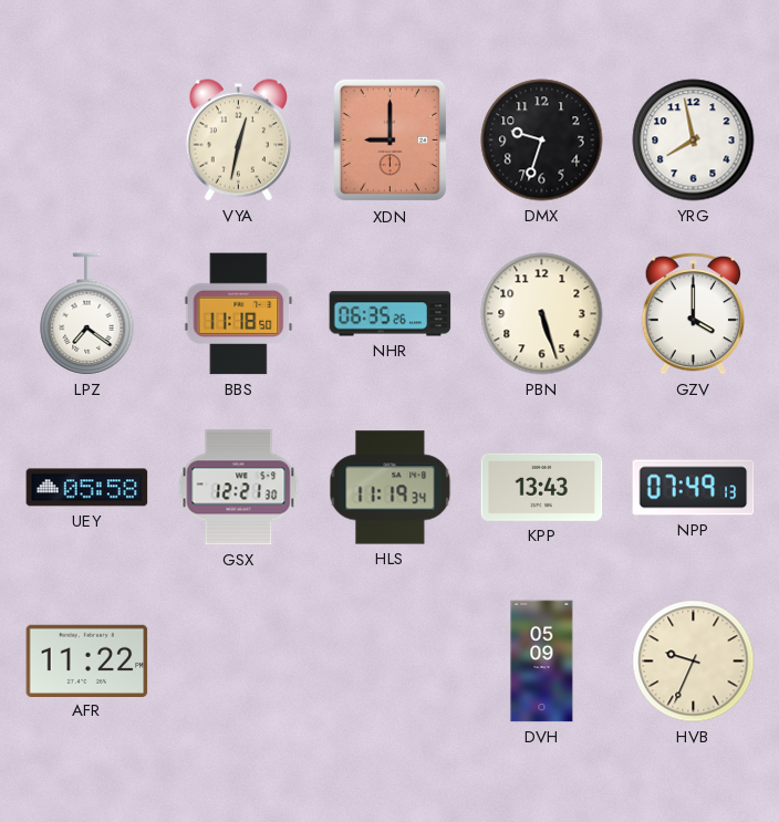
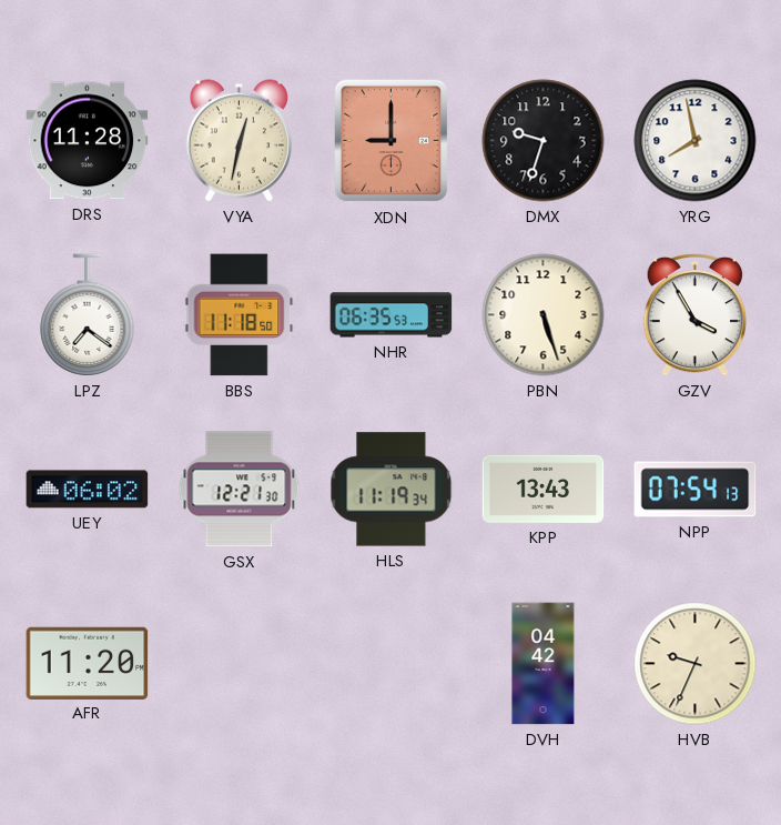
DRS: none -> 11:28
NHR: 06:35:26 -> 06:35:53
GZV: 4:00 -> 3:55
UEY: 05:58 -> 06:02
NPP: 07:49 -> 07:54
AFR: 11:22 -> 11:20
DVH: 05:09 -> 04:42
